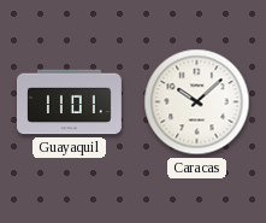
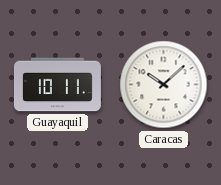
Guayaquil: 11:01 -> 10:11
